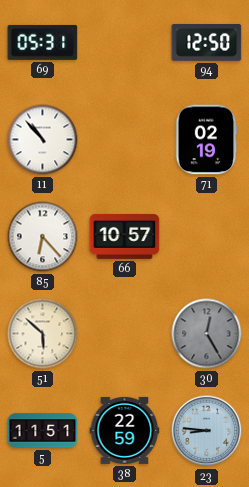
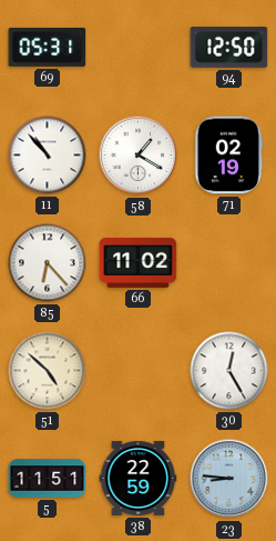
58: none -> 1:20
66: 10:57 -> 11:02
51: 5:52 -> 4:52
30 dial: grey -> white
